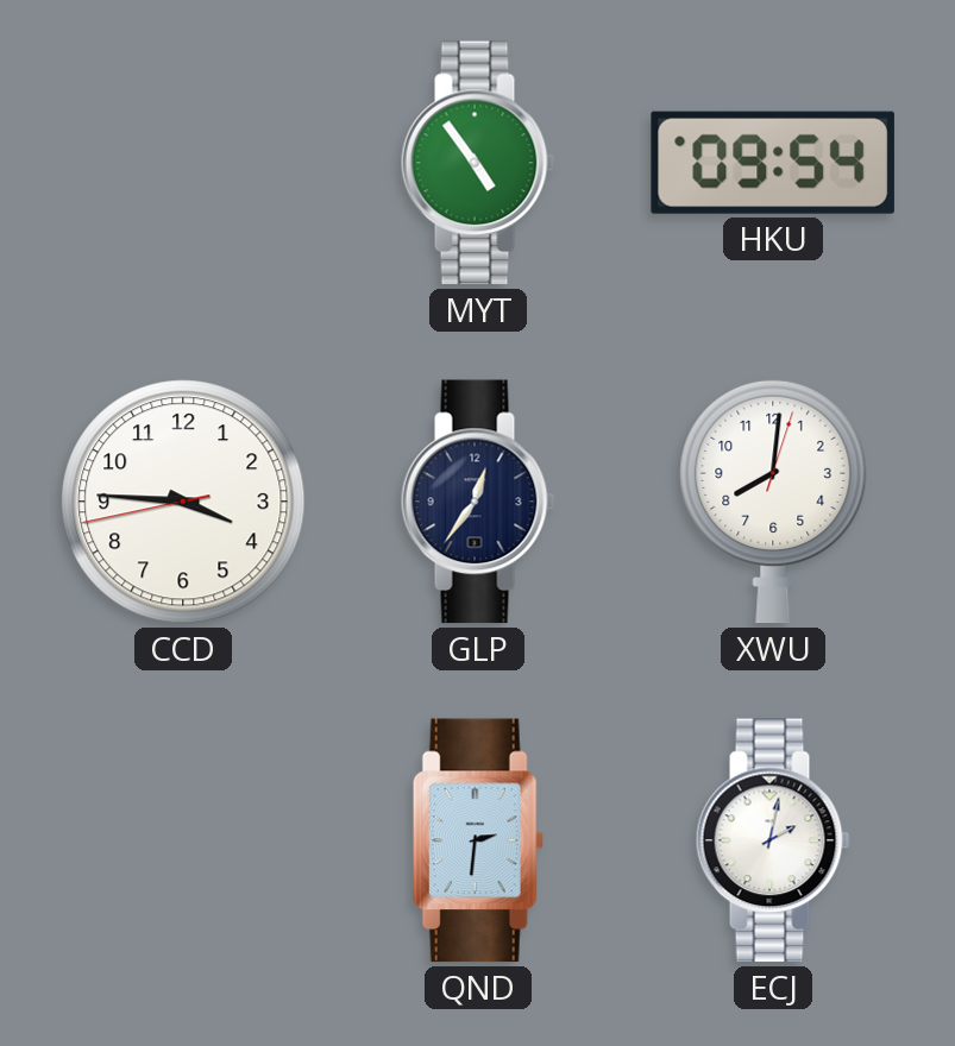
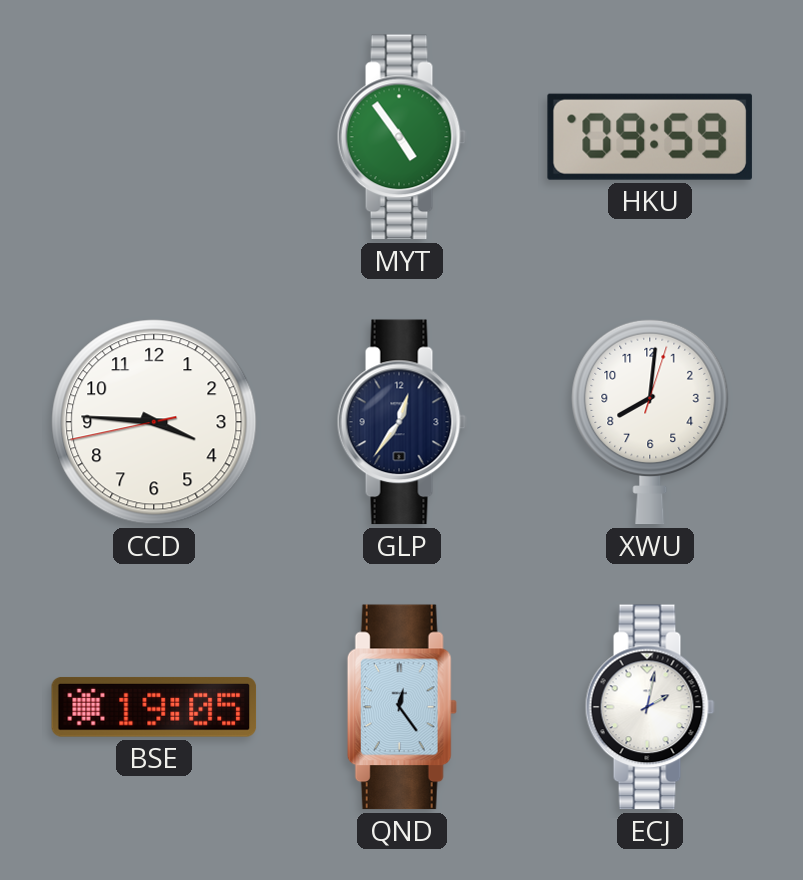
HKU: 09:54 -> 09:59
BSE: none -> 19:05
QND: 2:31 -> 12:24
